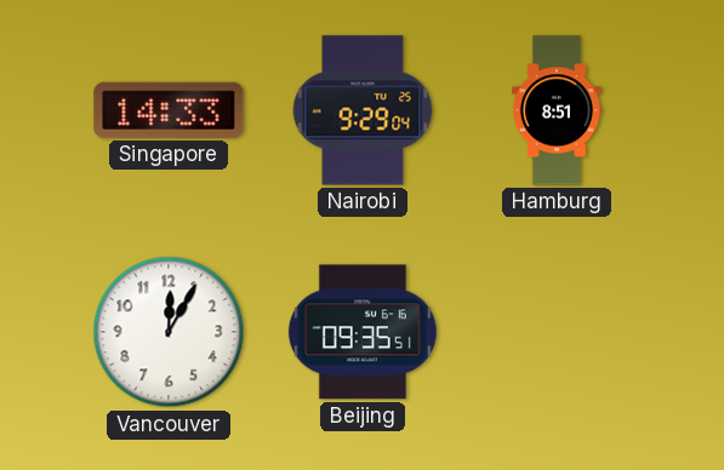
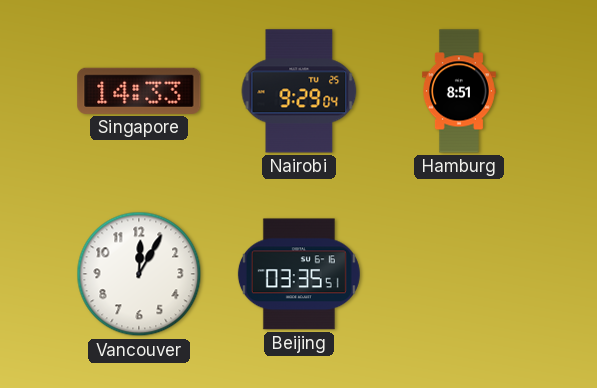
Beijing: 09:35 -> 03:35
